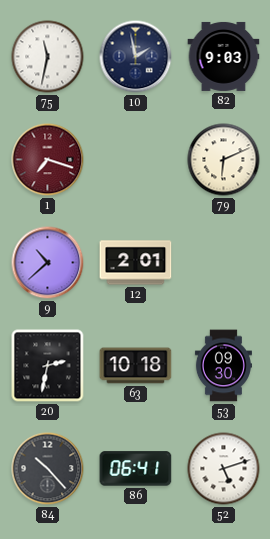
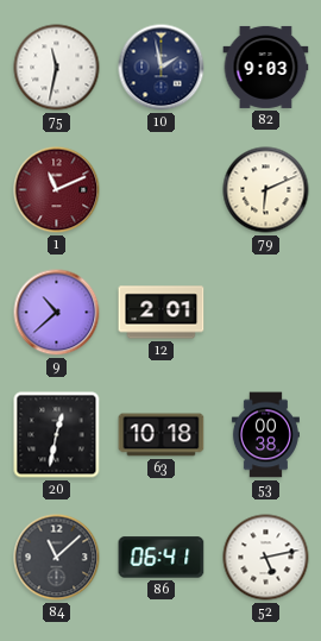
1: 7:18 -> 11:11
20: 2:32 -> 12:32
53: 09:30 -> 00:38
84: 10:23 -> 11:08
52: 5:12 -> 5:13
